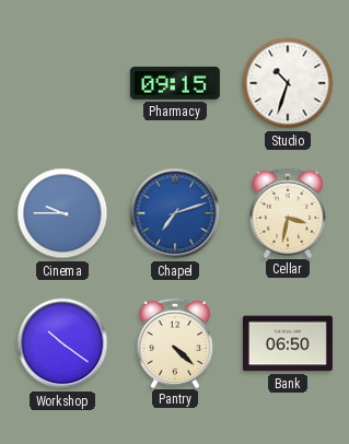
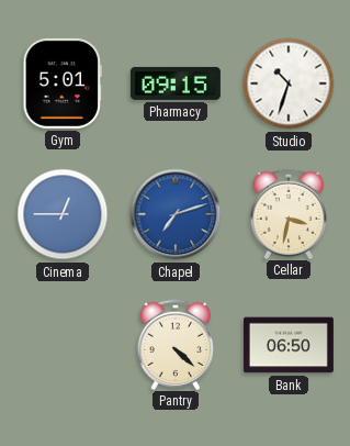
Gym: none -> 5:01
Cinema: 9:45 -> 12:45
Workshop: 10:21 -> none
